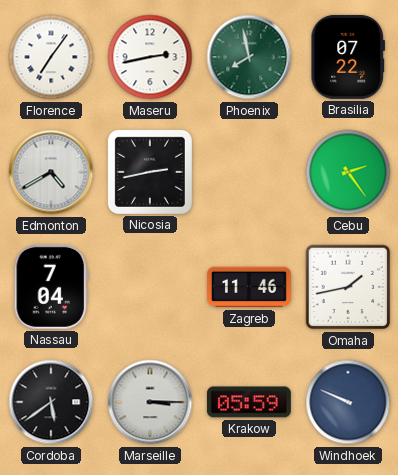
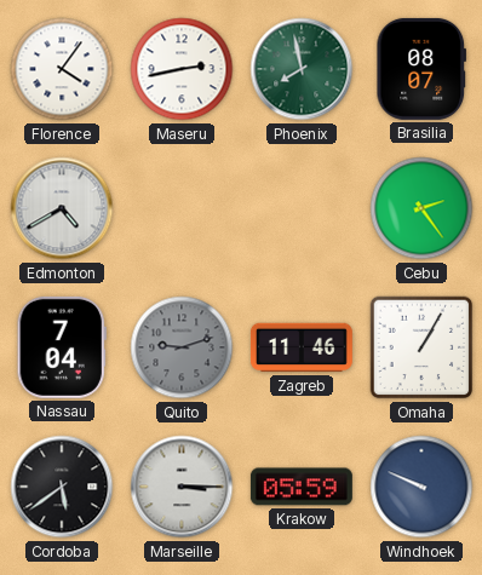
Florence: 7:06 -> 4:06
Brasilia: 07:22 -> 08:07
Nicosia: 2:43 -> none
Quito: none -> 9:12
Omaha: 1:43 -> 1:05
